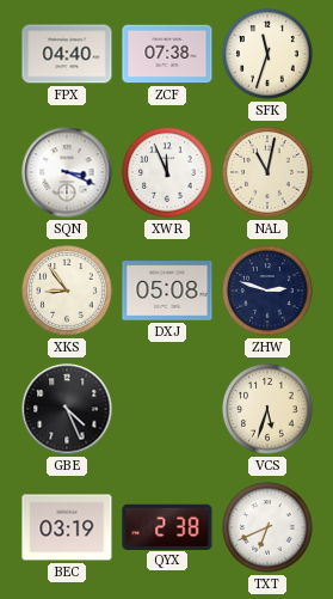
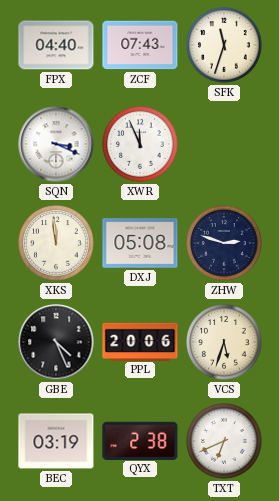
ZCF: 07:38 -> 07:43
NAL: 11:02 -> none
XKS: 8:54 -> 11:59
PPL: none -> 20:06
